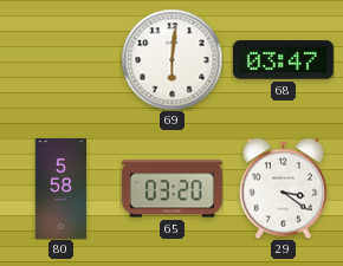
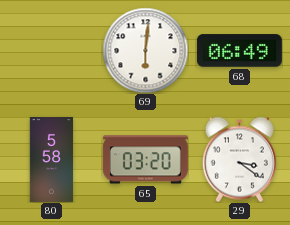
68: 03:47 -> 06:49
